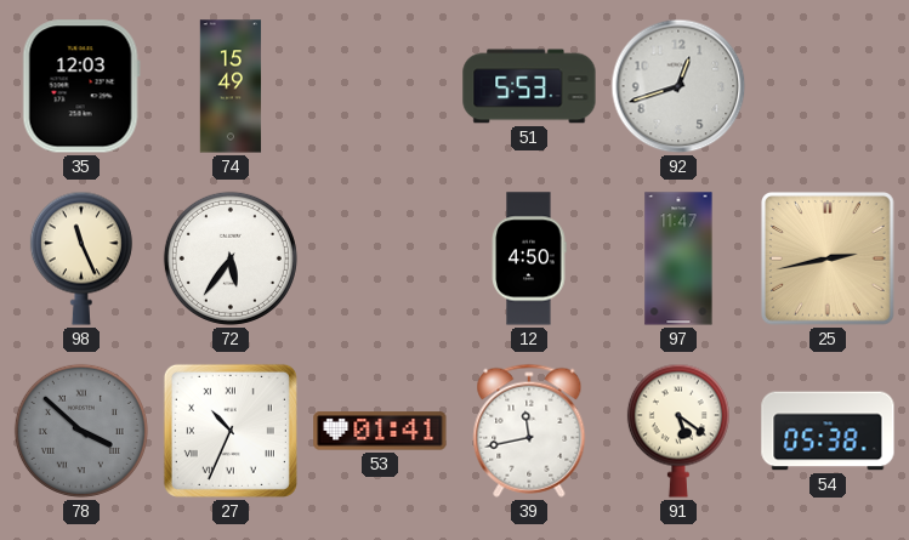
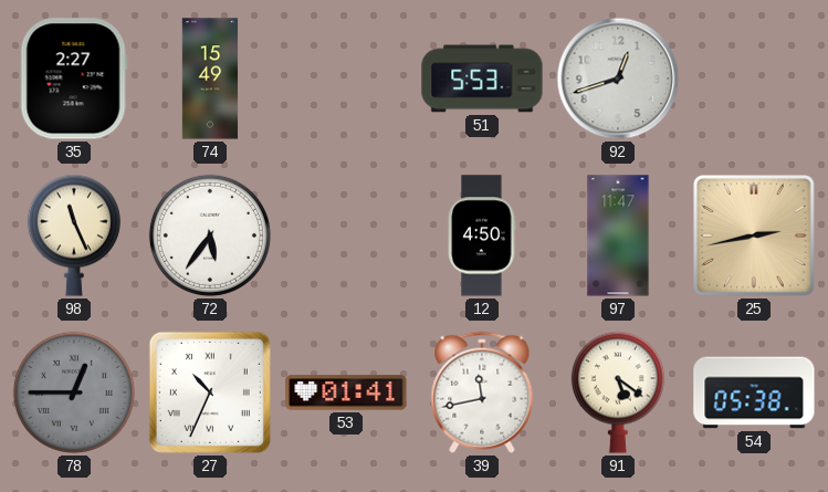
35: 12:03 -> 2:27
78: 3:52 -> 12:45
